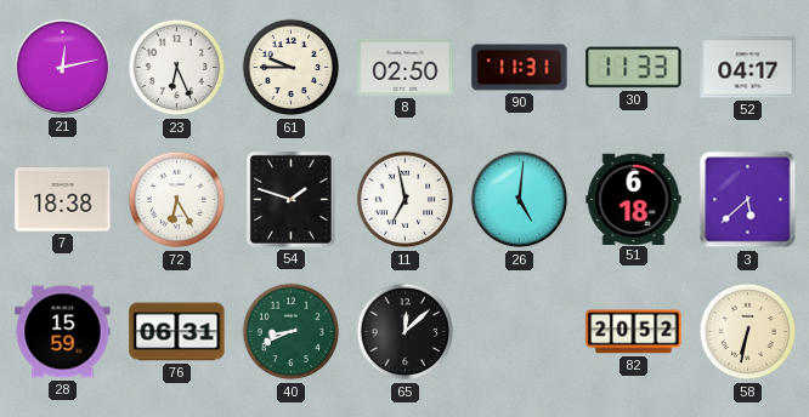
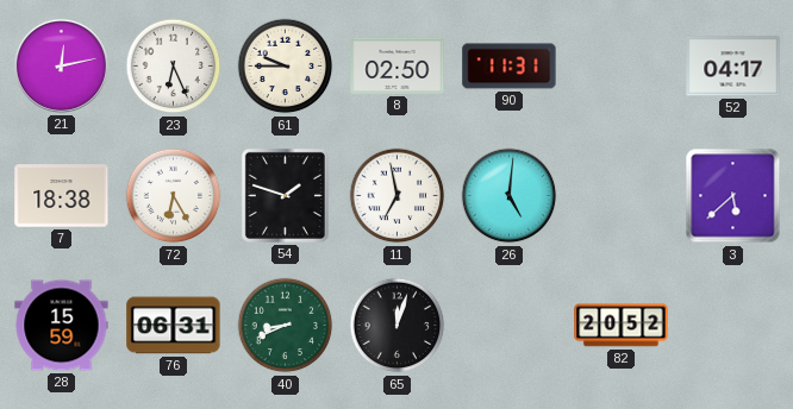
30: 11:33 -> none
51: 6:18 -> none
65: 12:08 -> 12:03
58: 6:32 -> none
